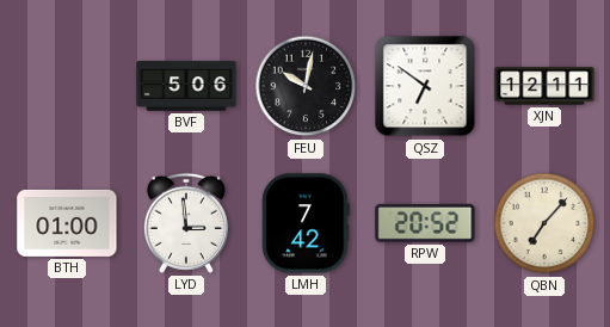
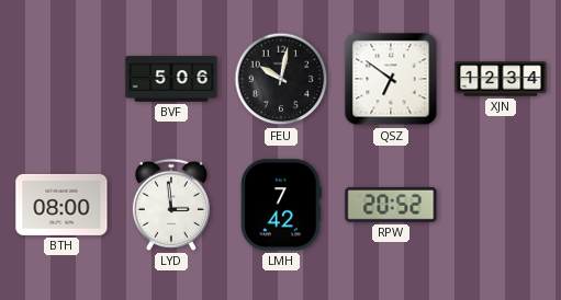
XJN: 12:11 -> 12:34
BTH: 01:00 -> 08:00
QBN: 7:07 -> none
